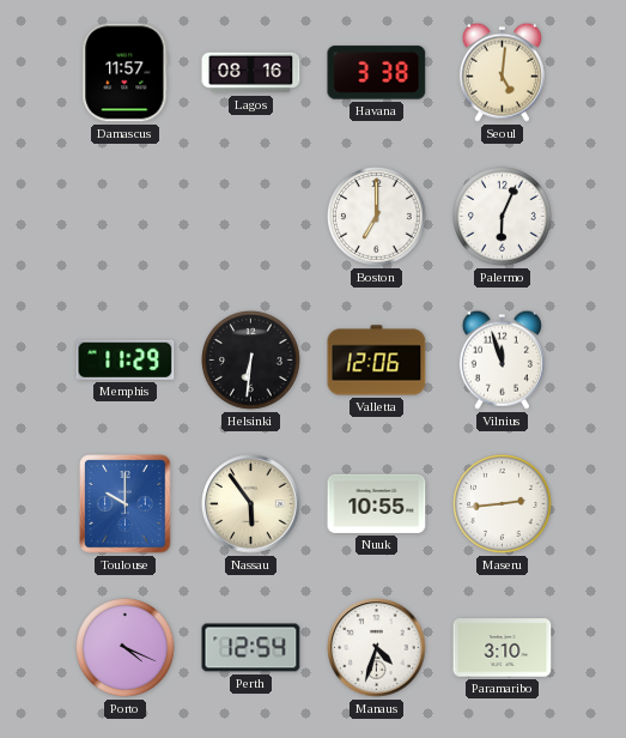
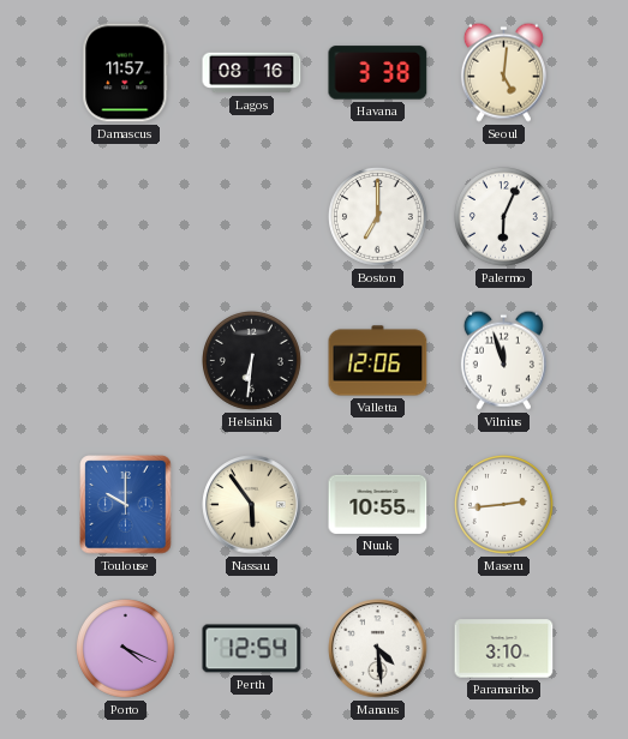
Memphis: 11:29 -> none
Manaus: 4:33 -> 4:29
